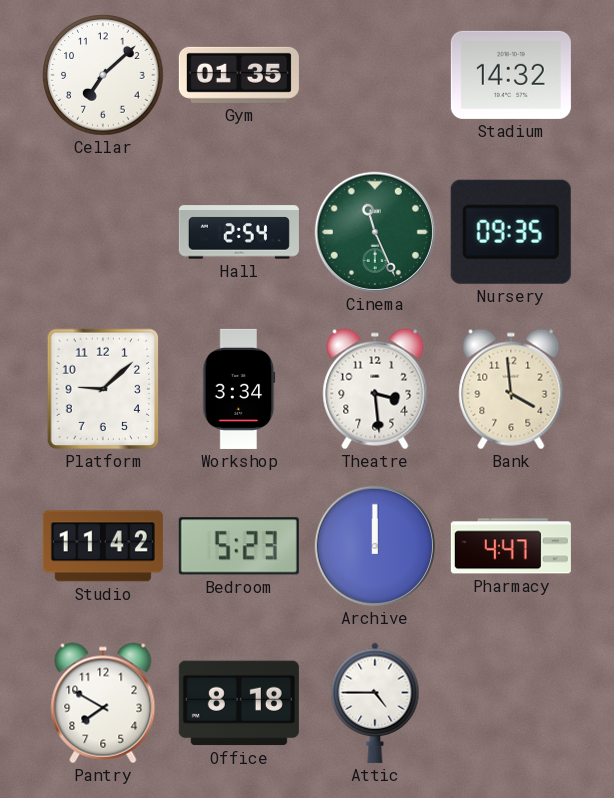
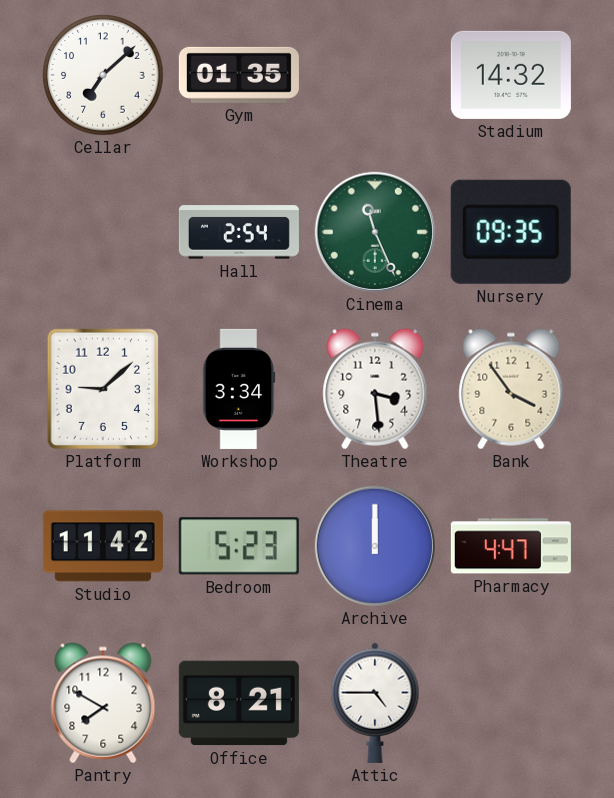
Bank: 3:59 -> 3:54
Office: 8:18 -> 8:21
